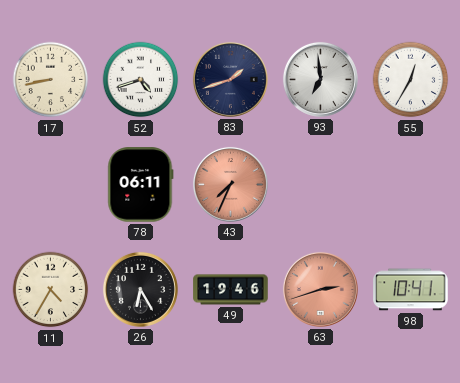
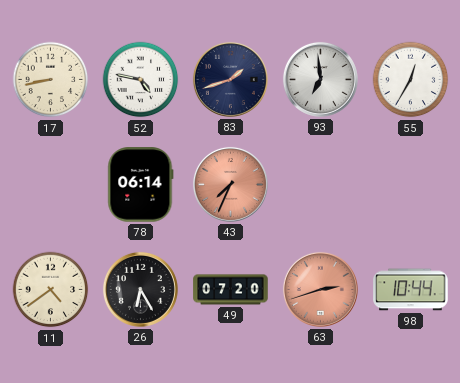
52: 4:42 -> 4:47
78: 06:11 -> 06:14
11: 4:35 -> 4:39
49: 19:46 -> 07:20
98: 10:41 -> 10:44
